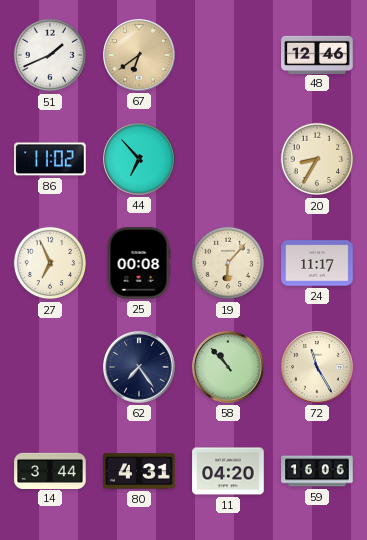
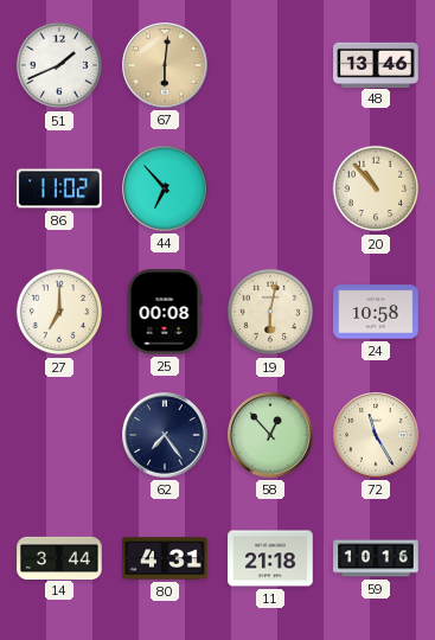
67: 6:39 -> 6:01
48: 12:46 -> 13:46
20: 8:35 -> 10:53
27: 6:56 -> 7:00
19: 6:07 -> 6:02
24: 11:17 -> 10:58
58: 10:53 -> 12:53
11: 04:20 -> 21:18
59: 16:06 -> 10:16
